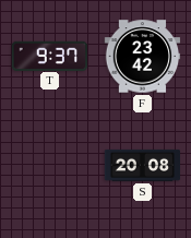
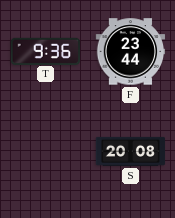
T: 9:37 -> 9:36
F: 23:42 -> 23:44
